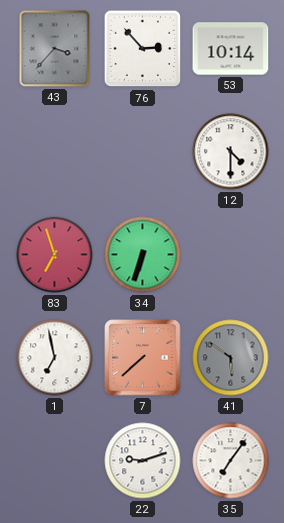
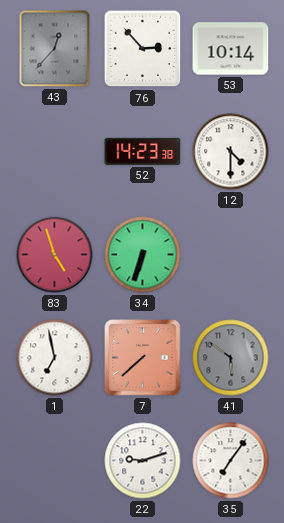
43: 3:37 -> 12:37
52: none -> 14:23
83: 6:57 -> 4:57
